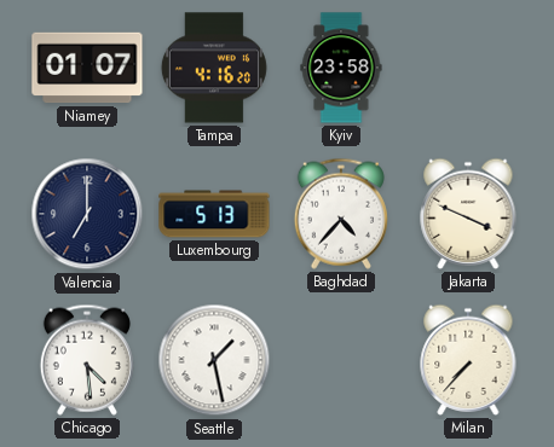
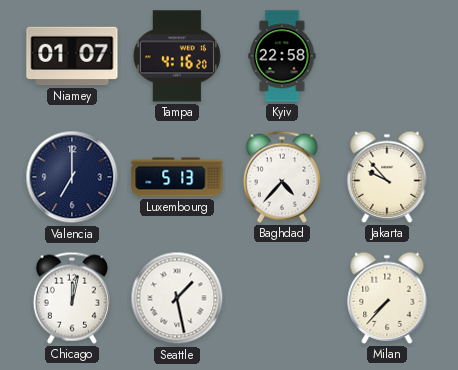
Kyiv: 23:58 -> 22:58
Jakarta: 3:49 -> 9:53
Chicago: 4:29 -> 12:02
